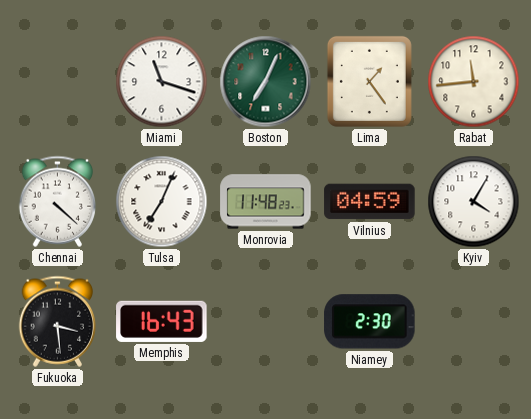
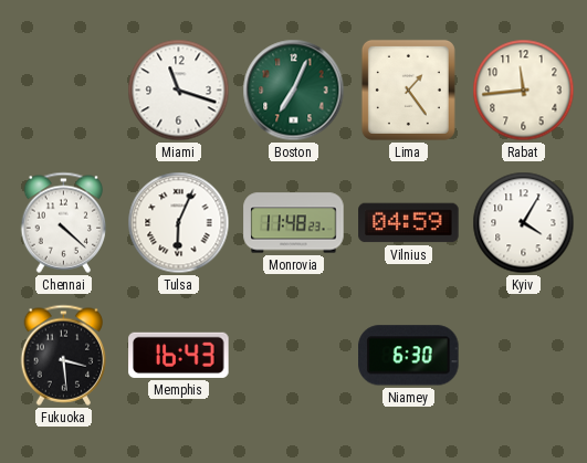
Tulsa: 7:04 -> 6:04
Niamey: 2:30 -> 6:30
